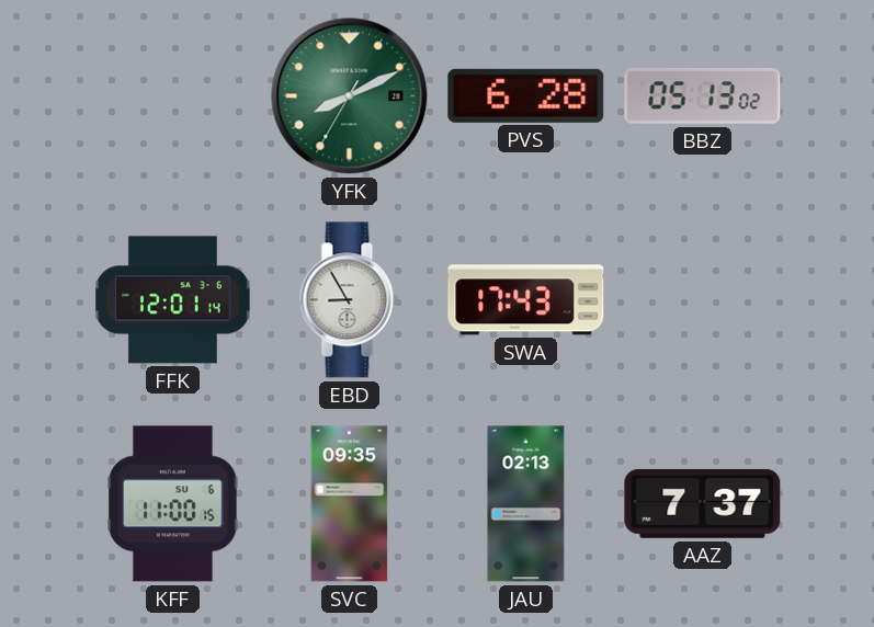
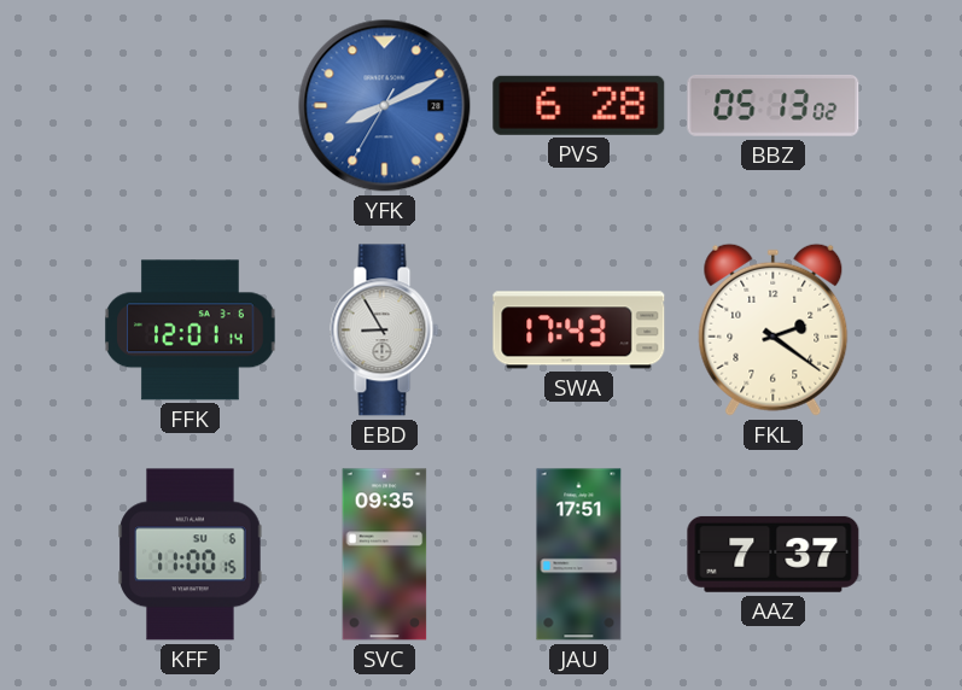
YFK dial: green -> blue
FKL: none -> 2:21
JAU: 02:13 -> 17:51
